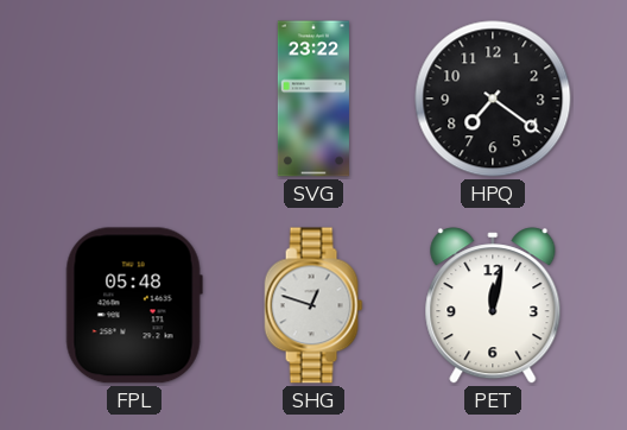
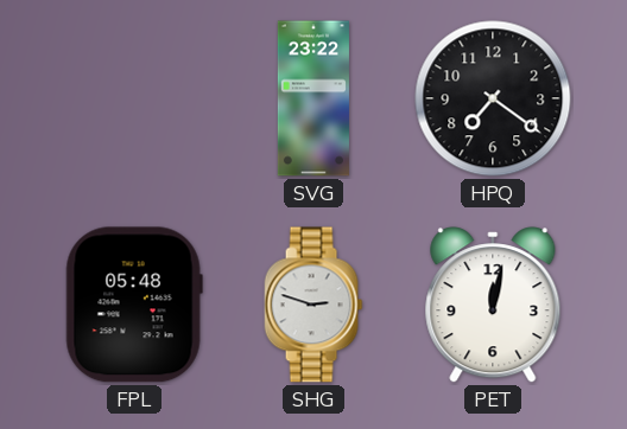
SHG: 12:48 -> 2:48
